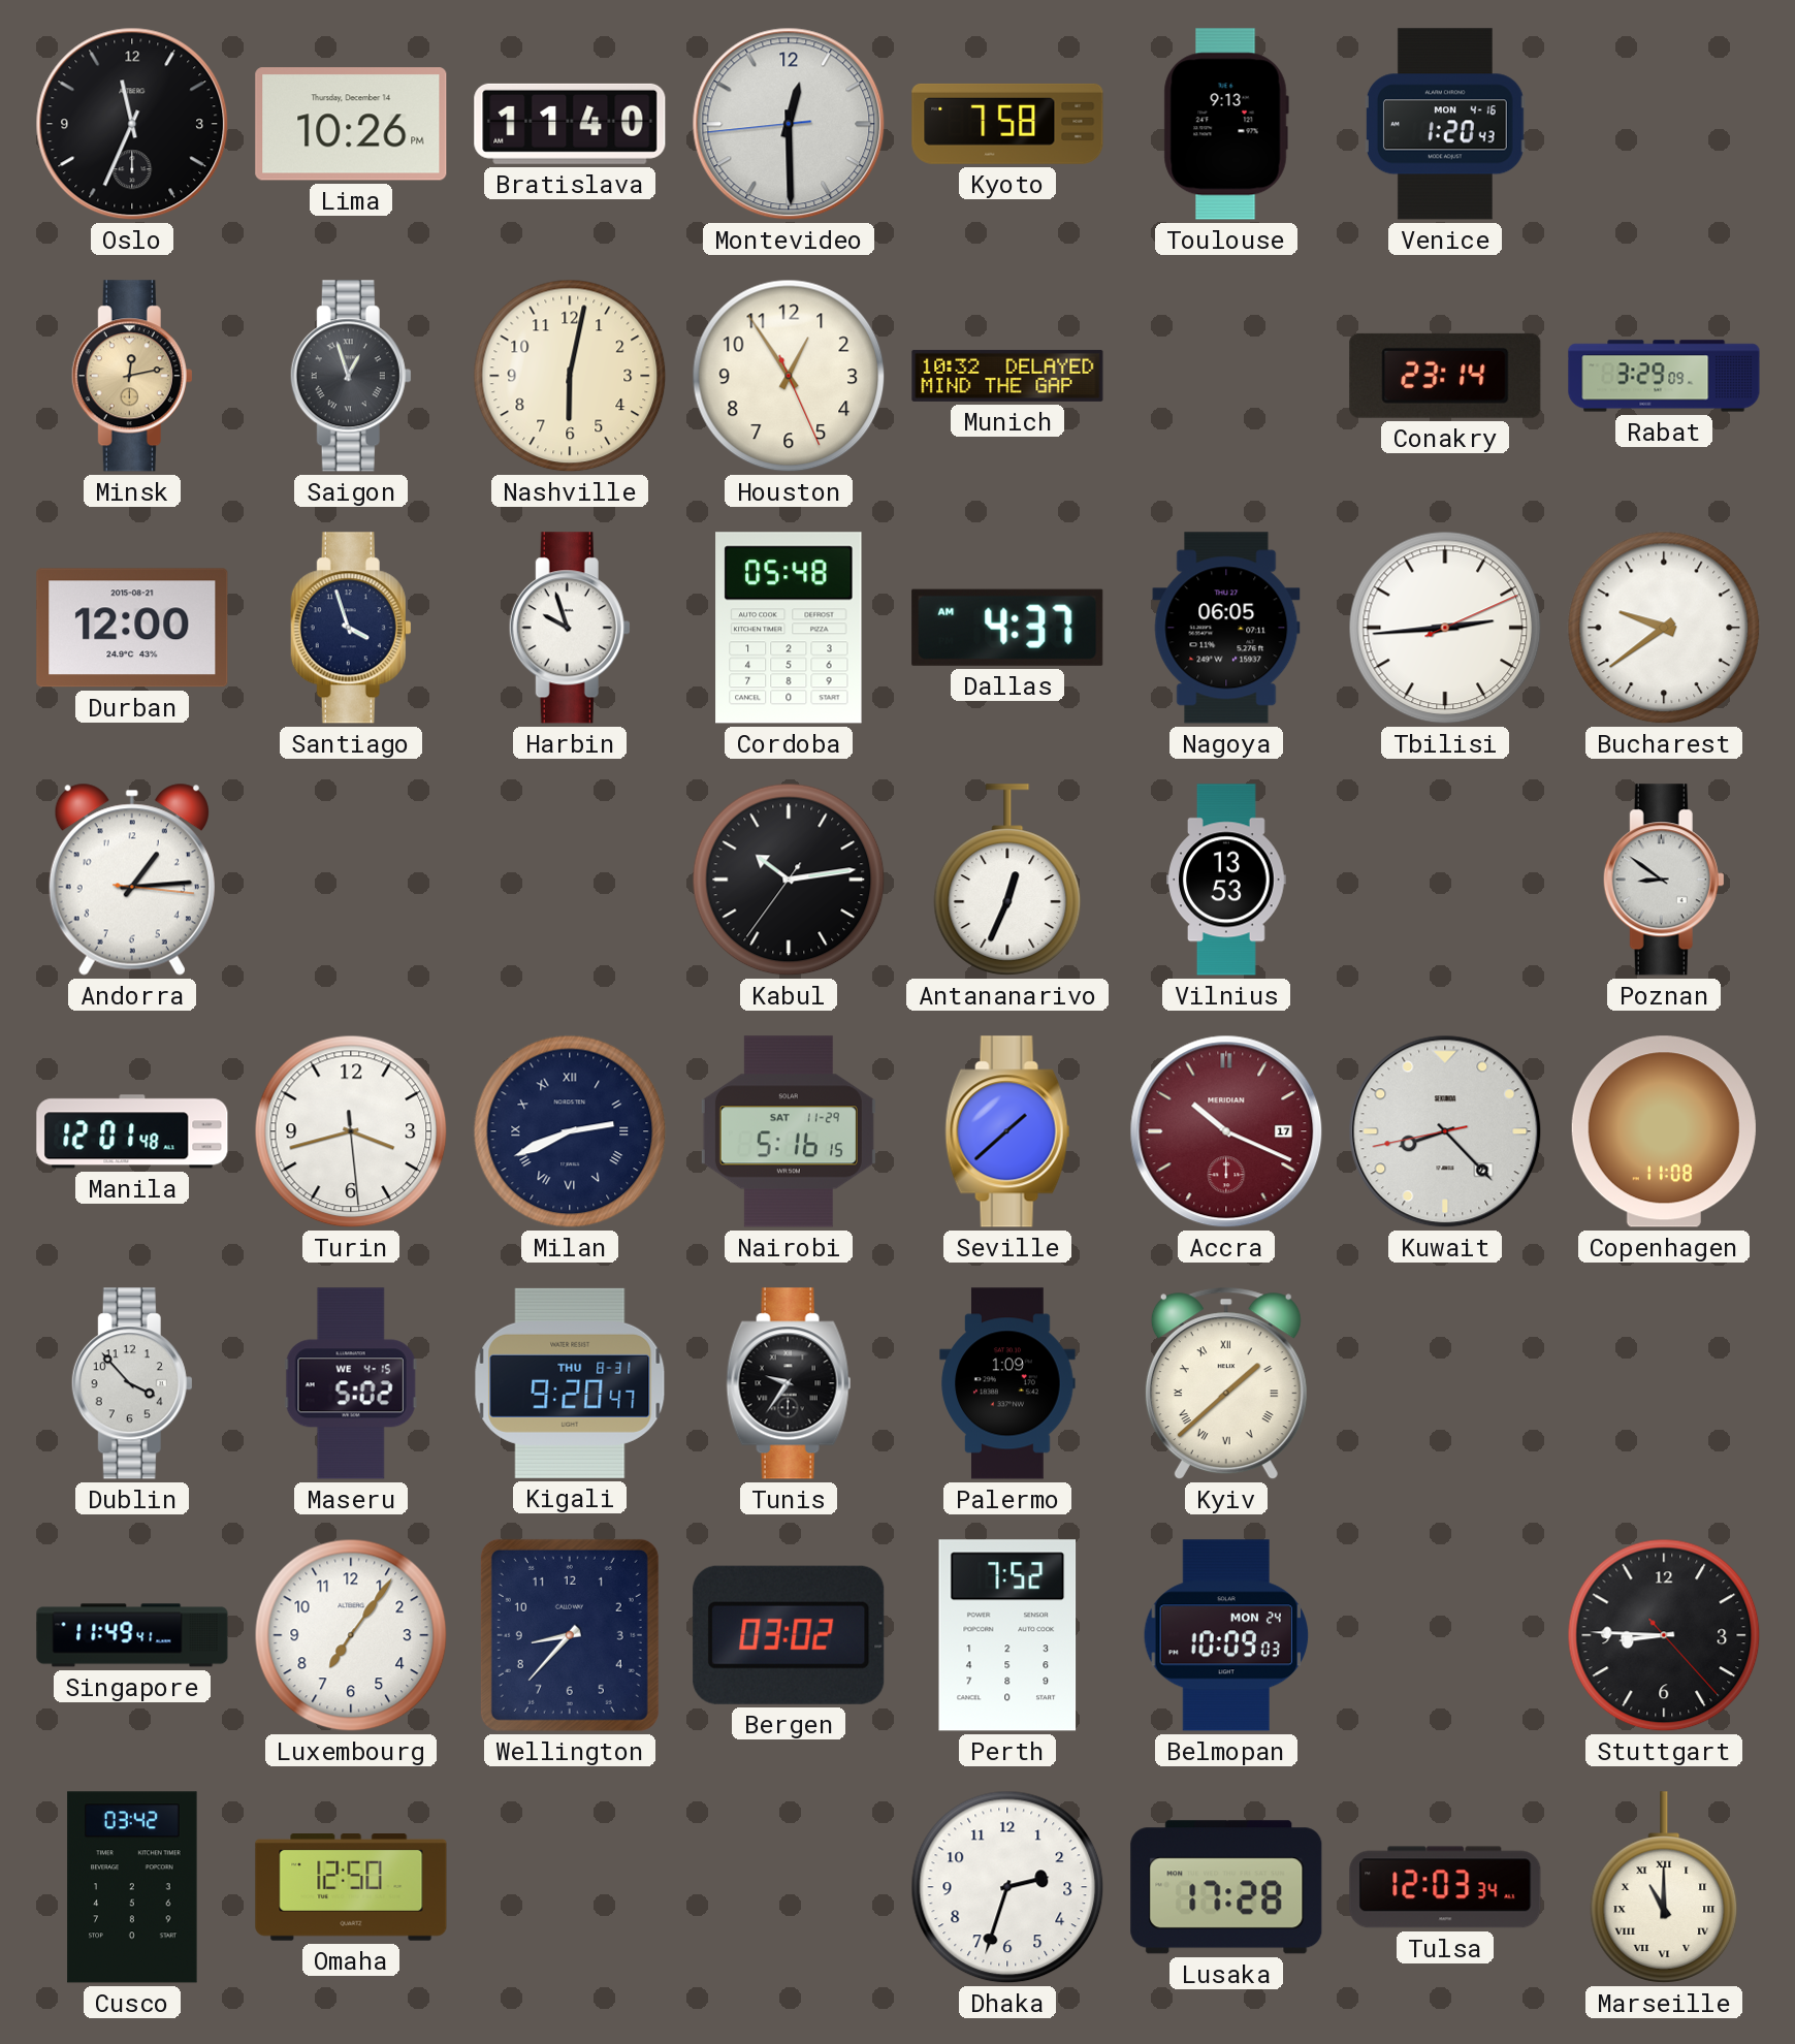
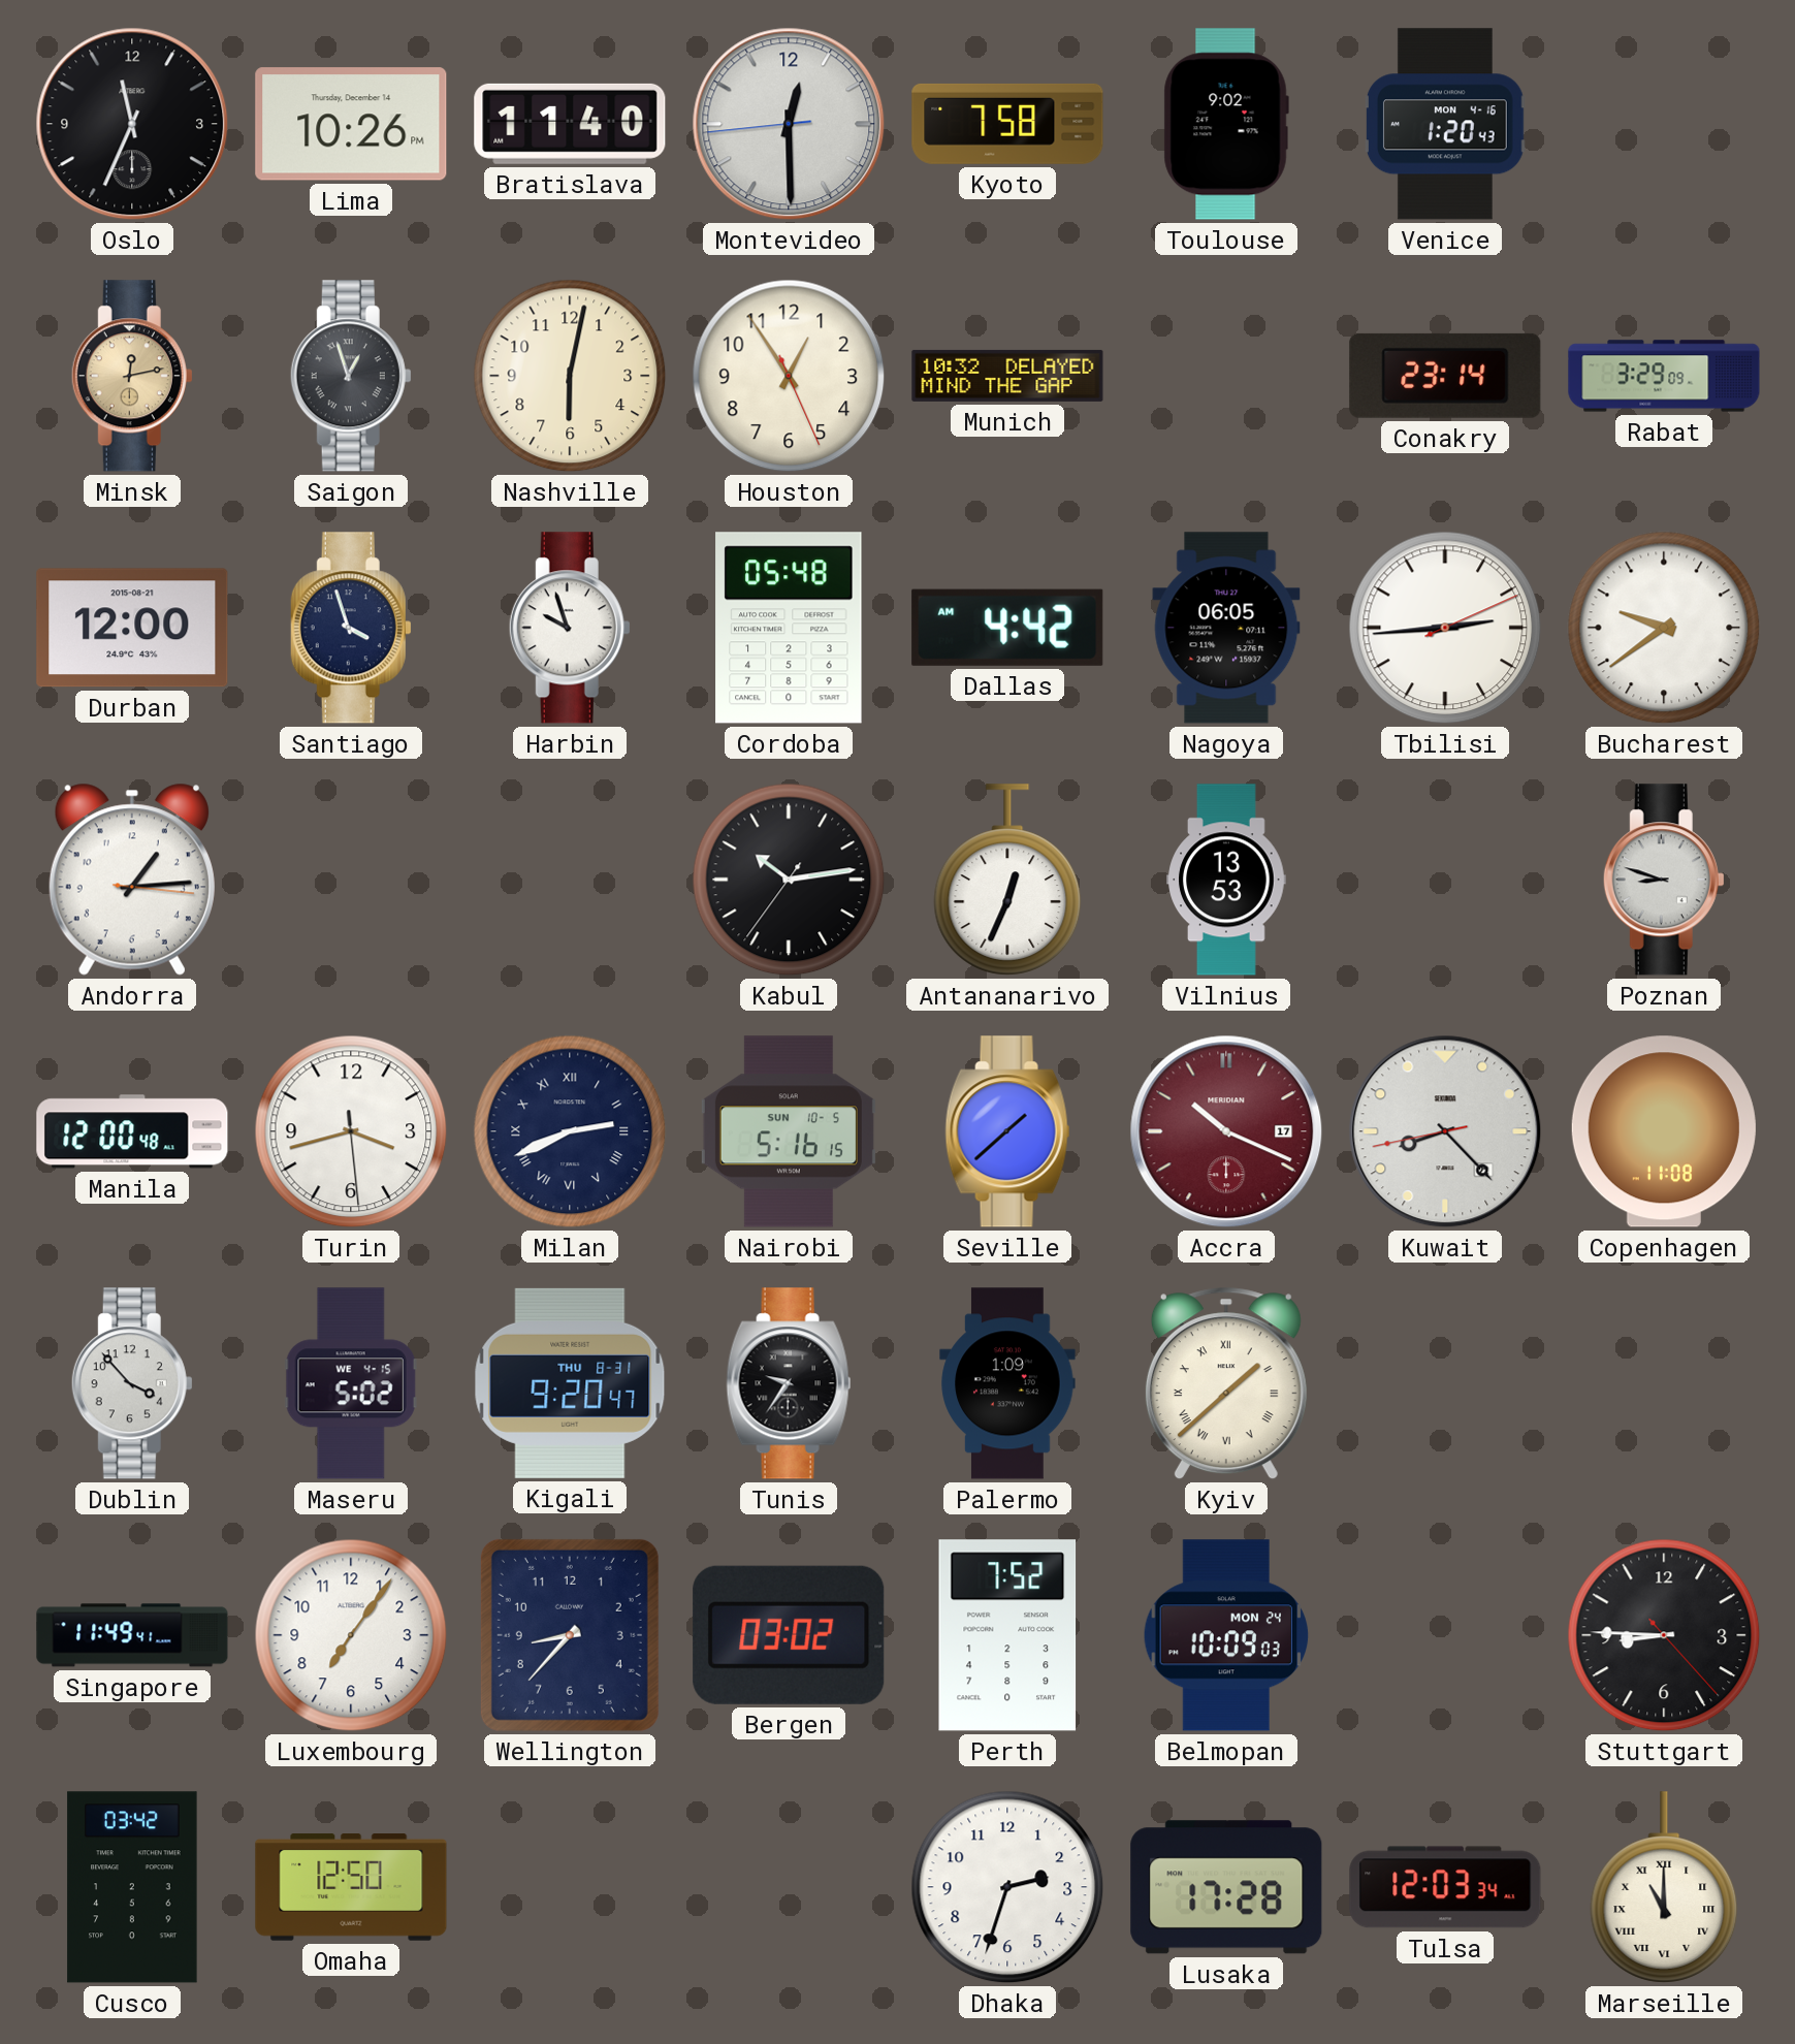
Toulouse: 9:13 -> 9:02
Dallas: 4:37 -> 4:42
Poznan: 8:51 -> 8:48
Manila: 12:01 -> 12:00
Nairobi date: SAT 11-29 -> SUN 10-5
